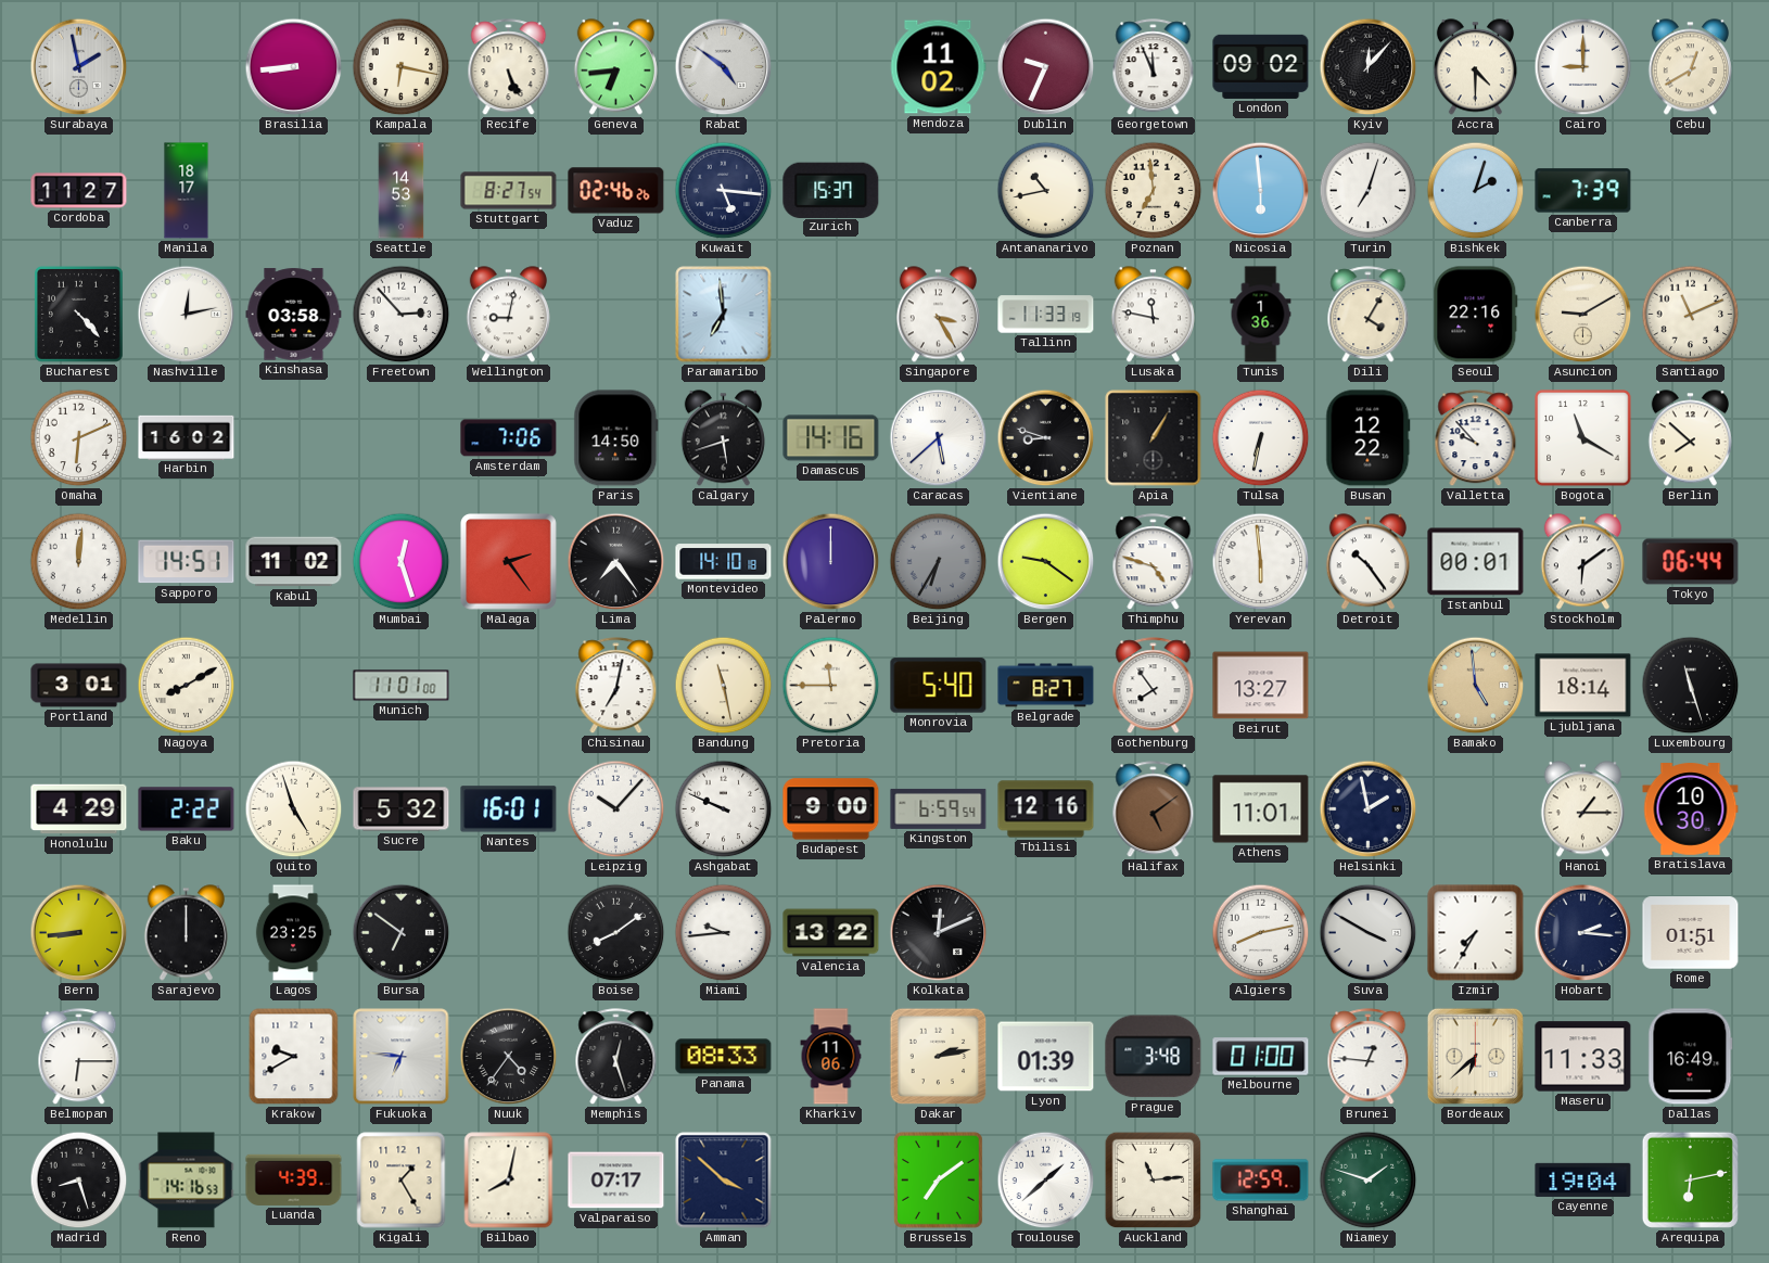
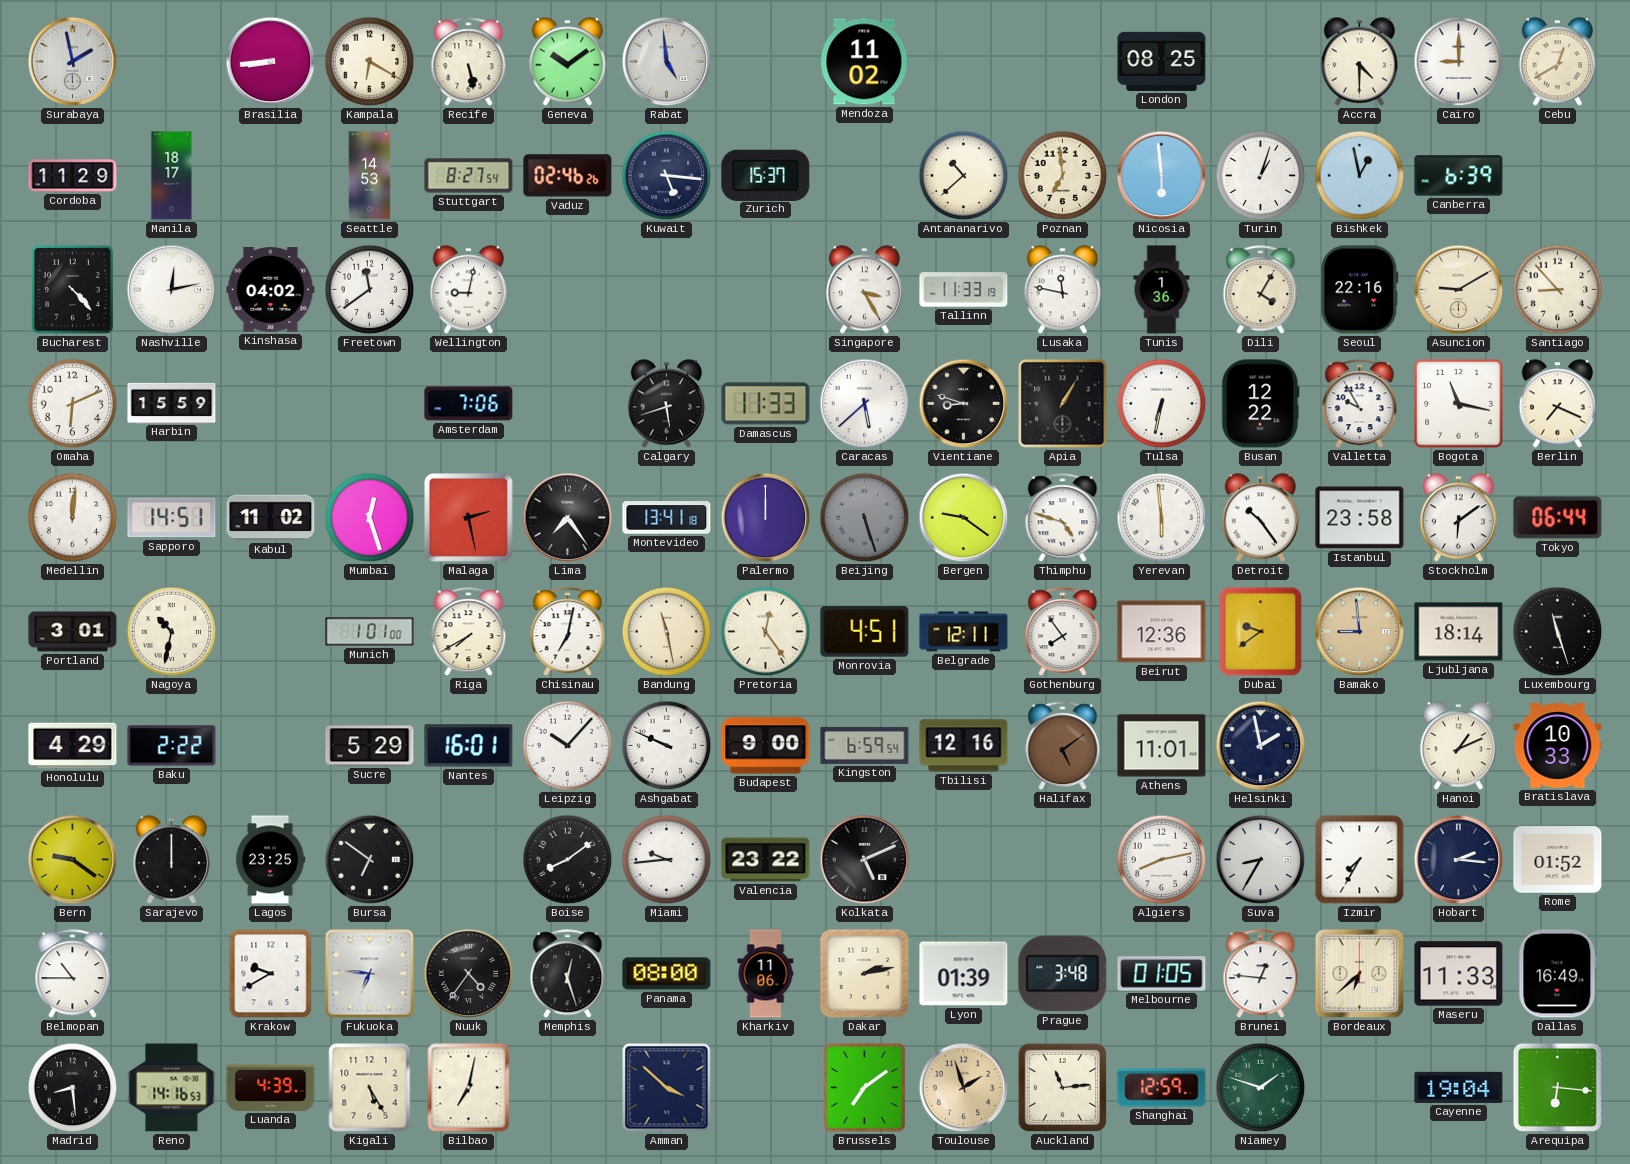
Kampala: 6:17 -> 6:20
Recife: 5:26 -> 5:28
Geneva: 6:44 -> 10:09
Rabat: 4:51 -> 4:59
Dublin: 9:34 -> none
Georgetown: 11:56 -> none
London: 09:02 -> 08:25
Kyiv: 12:07 -> none
Cordoba: 11:27 -> 11:29
Antananarivo: 10:43 -> 10:38
Turin: 7:03 -> 1:03
Bishkek: 2:03 -> 12:58
Canberra: 7:39 -> 6:39
Kinshasa: 03:58 -> 04:02
Freetown: 2:53 -> 11:39
Paramaribo: 6:59 -> none
Santiago: 11:11 -> 8:53
Harbin: 16:02 -> 15:59
Paris: 14:50 -> none
Damascus: 14:16 -> 11:33
Valletta: 9:53 -> 9:55
Bogota: 11:20 -> 11:17
Berlin: 7:52 -> 7:19
Malaga: 2:24 -> 2:28
Montevideo: 14:10 -> 13:41
Beijing: 6:35 -> 5:27
Istanbul: 00:01 -> 23:58
Nagoya: 8:10 -> 10:32
Munich: 11:01 -> 1:01
Riga: none -> 7:40
Pretoria: 11:45 -> 12:24
Monrovia: 5:40 -> 4:51
Belgrade: 8:27 -> 12:11
Beirut: 13:27 -> 12:36
Dubai: none -> 9:39
Bamako: 4:59 -> 8:59
Quito: 4:57 -> none
Sucre: 5:32 -> 5:29
Hanoi: 1:15 -> 1:11
Bratislava: 10:30 -> 10:33
Bern: 8:44 -> 9:21
Valencia: 13:22 -> 23:22
Kolkata: 12:11 -> 5:11
Suva: 3:50 -> 8:35
Rome: 01:51 -> 01:52
Belmopan: 6:15 -> 10:45
Panama: 08:33 -> 08:00
Melbourne: 01:00 -> 01:05
Madrid: 8:27 -> 8:29
Kigali: 1:25 -> 5:25
Bilbao: 8:02 -> 7:02
Valparaiso: 07:17 -> none
Toulouse: 1:38 -> 1:57
Toulouse dial: white -> champagne
Arequipa: 6:13 -> 6:16
